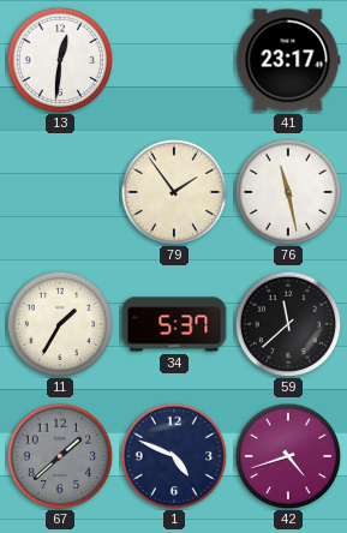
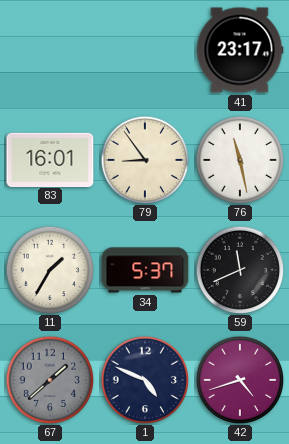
13: 12:31 -> none
83: none -> 16:01
79: 1:54 -> 8:54
59: 11:38 -> 11:41
